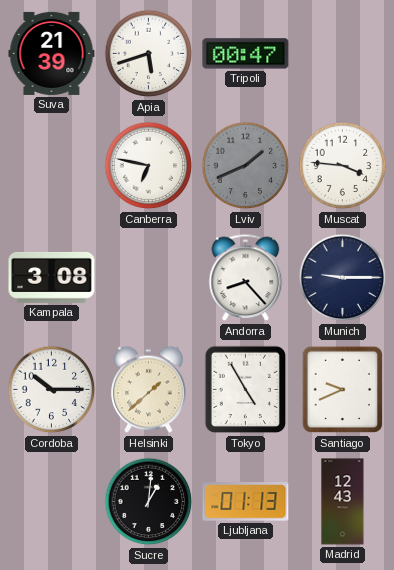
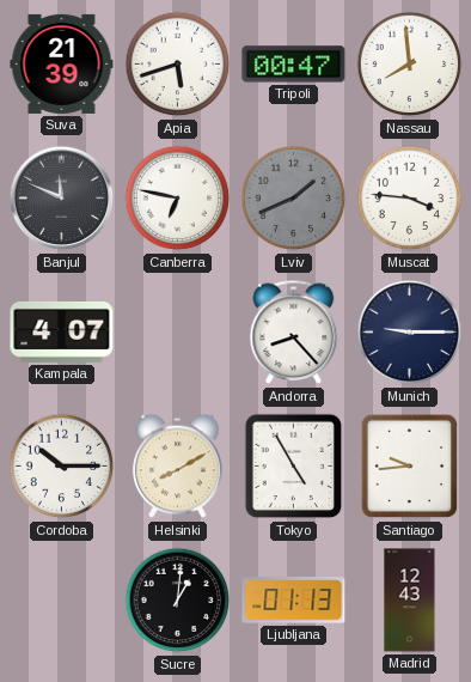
Nassau: none -> 7:59
Banjul: none -> 11:49
Kampala: 3:08 -> 4:07
Helsinki: 1:38 -> 8:10
Santiago: 9:41 -> 9:44
